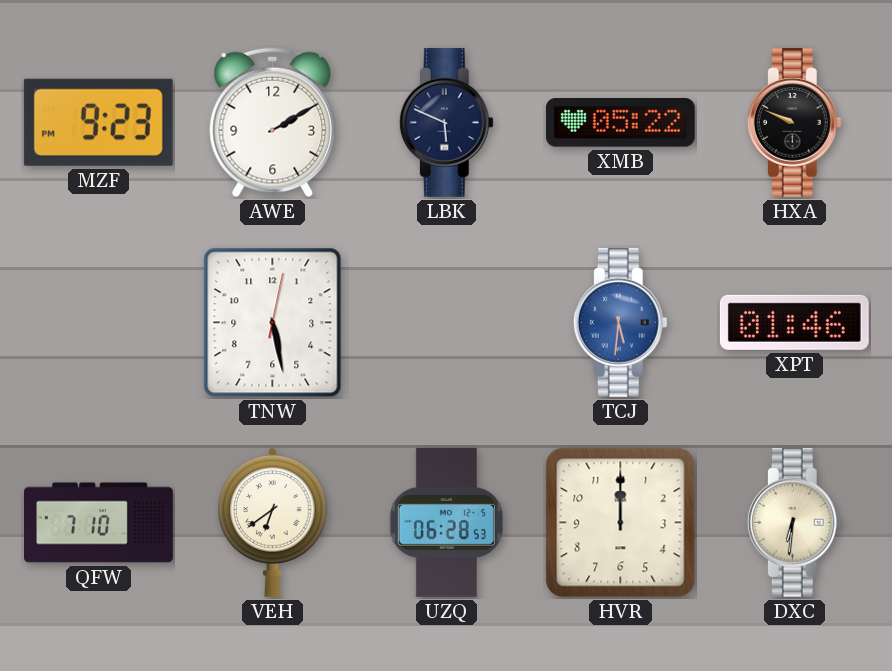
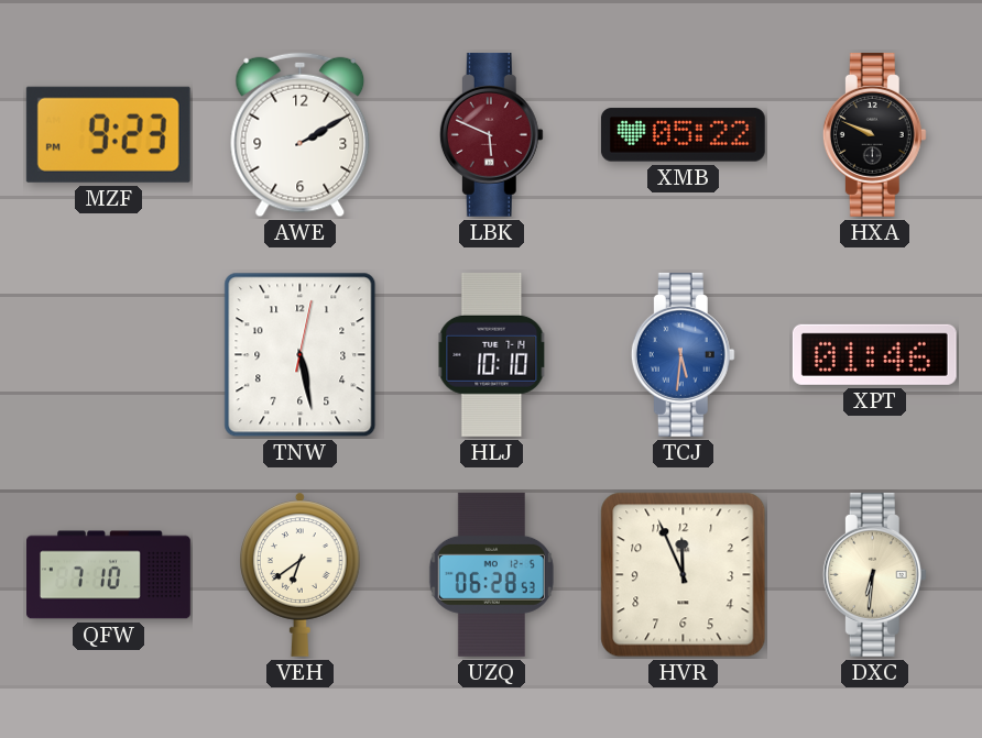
LBK dial: navy -> burgundy
HLJ: none -> 10:10
HVR: 12:00 -> 11:56
